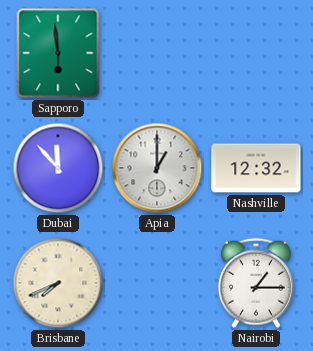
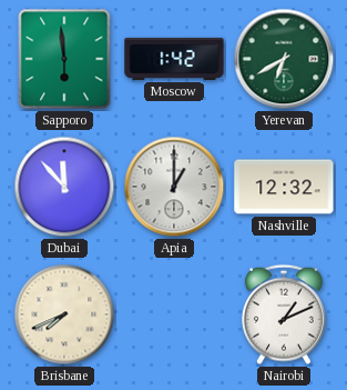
Moscow: none -> 1:42
Yerevan: none -> 6:40
Nairobi: 1:15 -> 1:11
